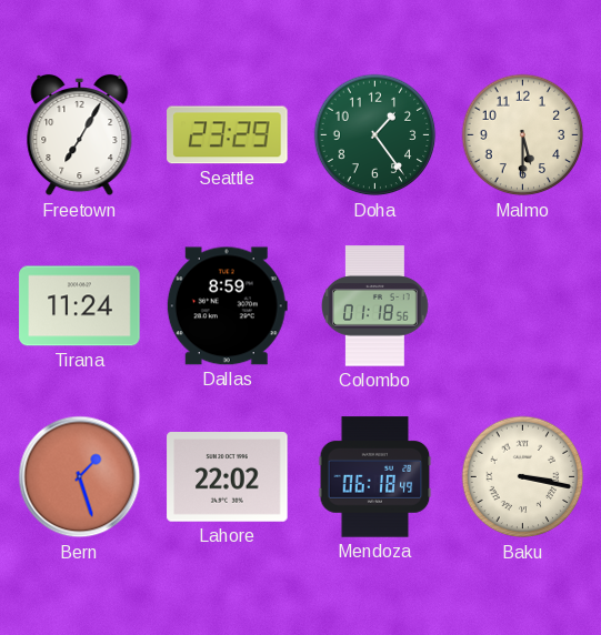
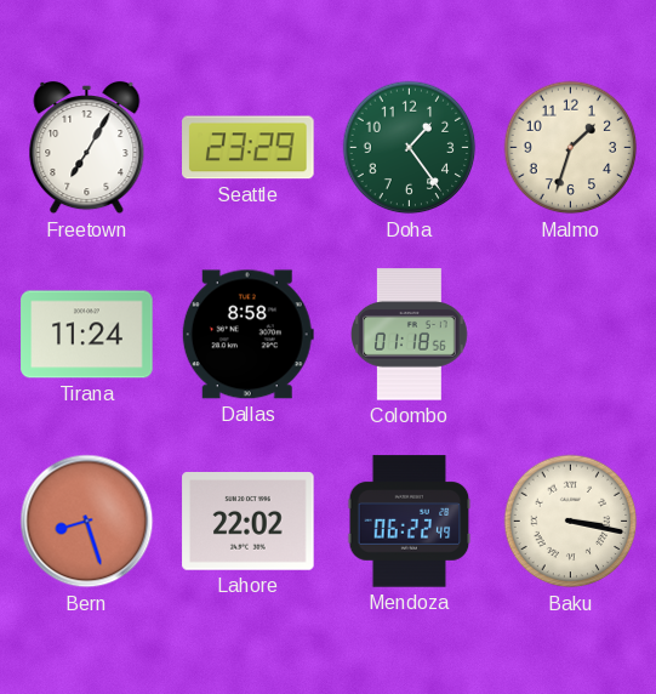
Malmo: 5:30 -> 1:33
Dallas: 8:59 -> 8:58
Bern: 1:27 -> 8:27
Mendoza: 06:18 -> 06:22
